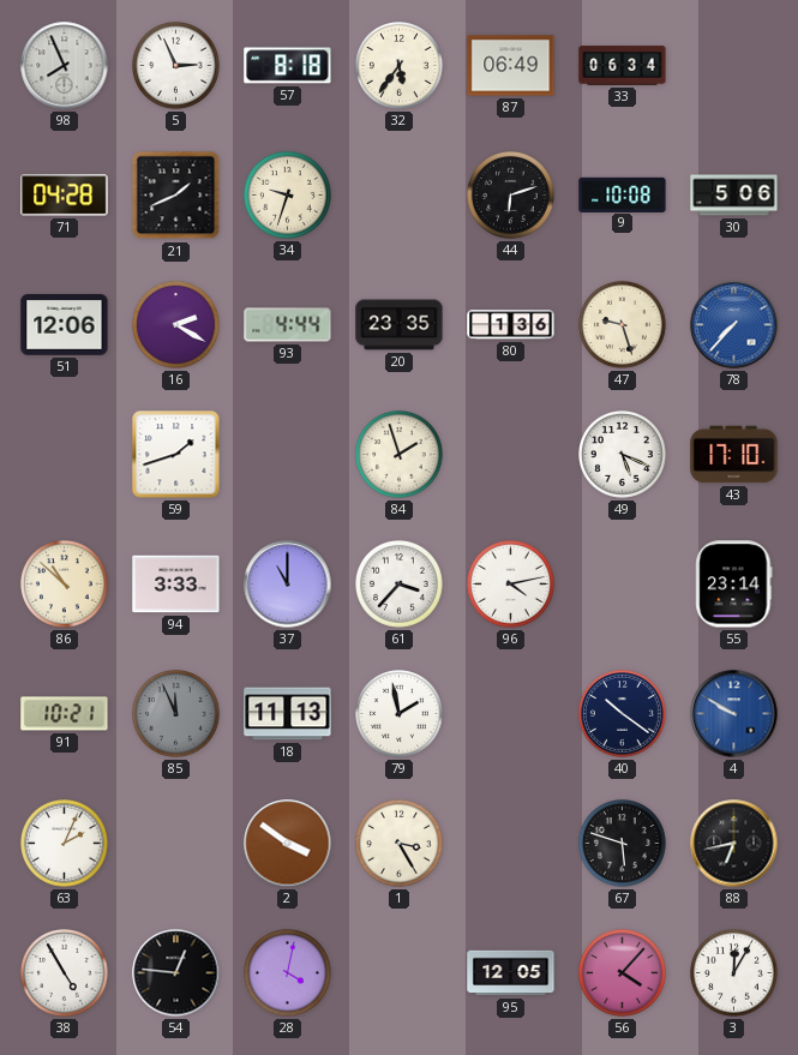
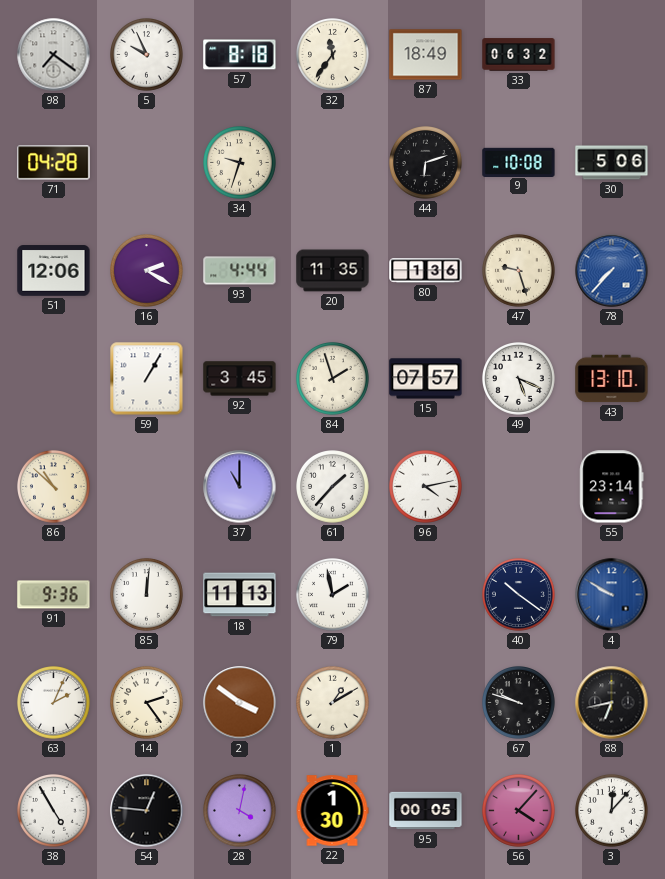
98: 7:56 -> 7:21
5: 2:56 -> 9:56
32: 5:36 -> 11:36
87: 06:49 -> 18:49
33: 06:34 -> 06:32
21: 1:41 -> none
20: 23:35 -> 11:35
59: 1:42 -> 1:05
92: none -> 3:45
15: none -> 07:57
43: 17:10 -> 13:10
94: 3:33 -> none
61: 3:37 -> 1:37
91: 10:21 -> 9:36
85: 11:56 -> 12:01
85 dial: grey -> white
14: none -> 2:24
1: 3:25 -> 1:10
67: 5:48 -> 9:48
22: none -> 1:30
95: 12:05 -> 00:05
3: 12:05 -> 12:07
